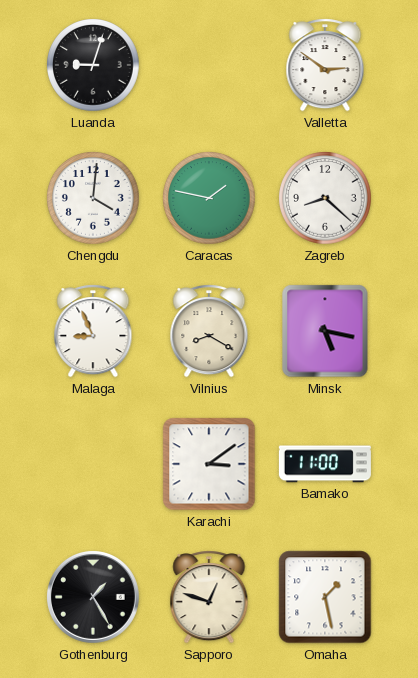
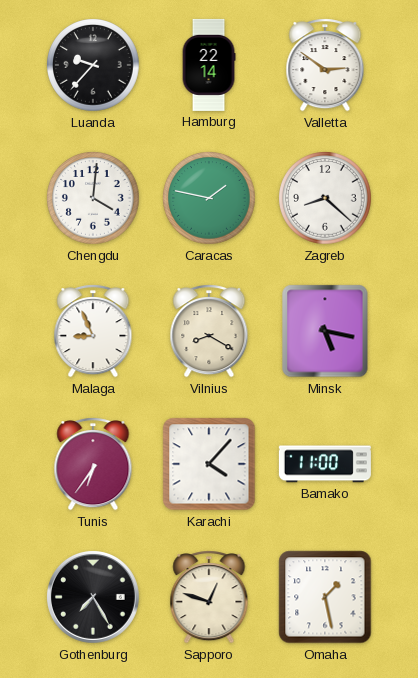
Luanda: 9:03 -> 9:37
Hamburg: none -> 22:14
Tunis: none -> 6:36
Karachi: 3:09 -> 4:07
Gothenburg: 1:25 -> 7:25
